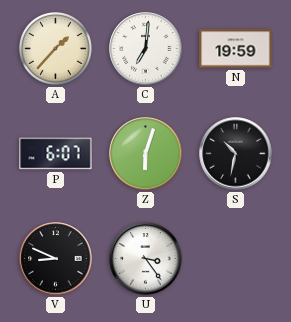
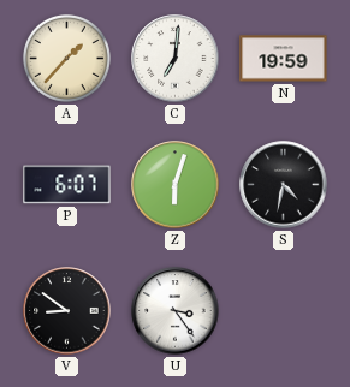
S: 10:32 -> 4:32
V: 8:49 -> 8:51
